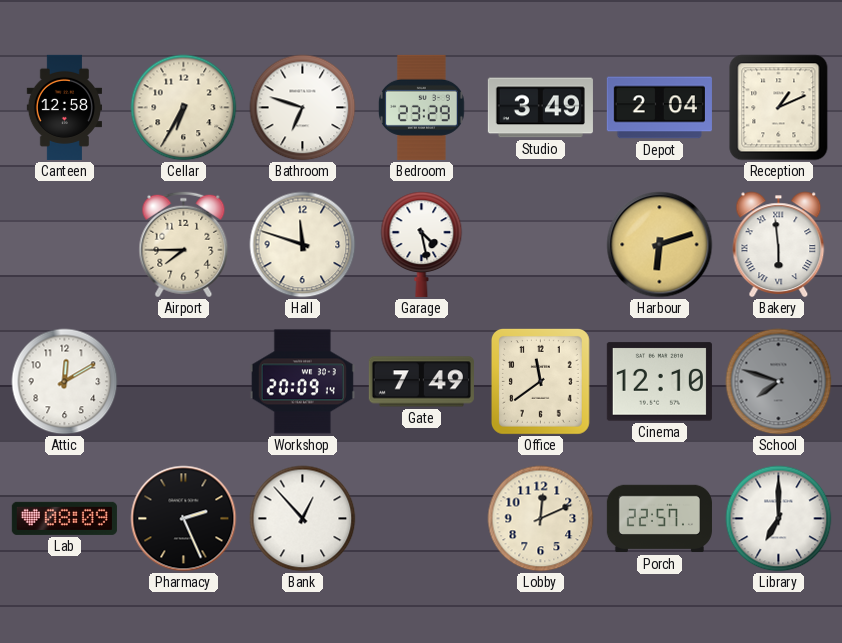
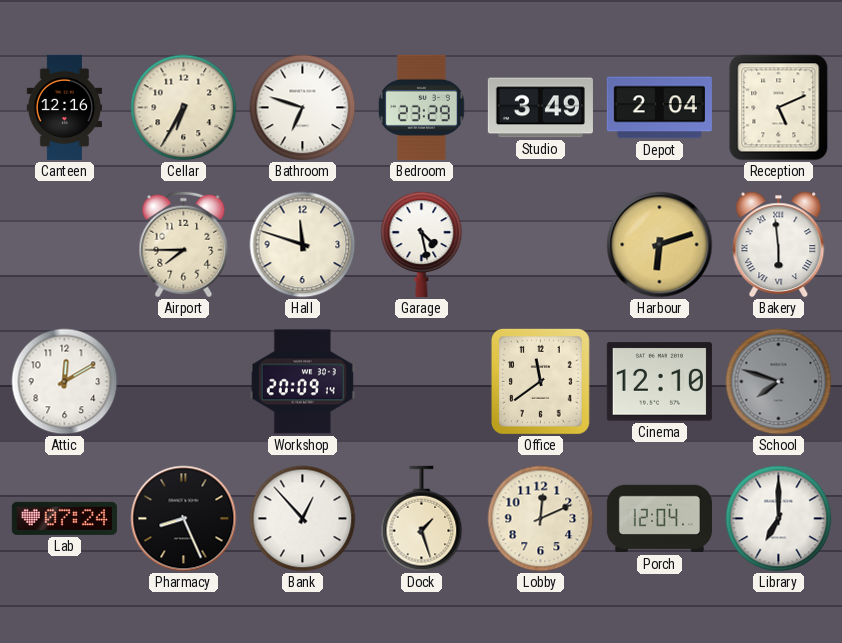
Canteen: 12:58 -> 12:16
Reception: 1:11 -> 5:11
Gate: 7:49 -> none
Lab: 08:09 -> 07:24
Pharmacy: 2:26 -> 8:26
Dock: none -> 1:27
Porch: 22:57 -> 12:04
